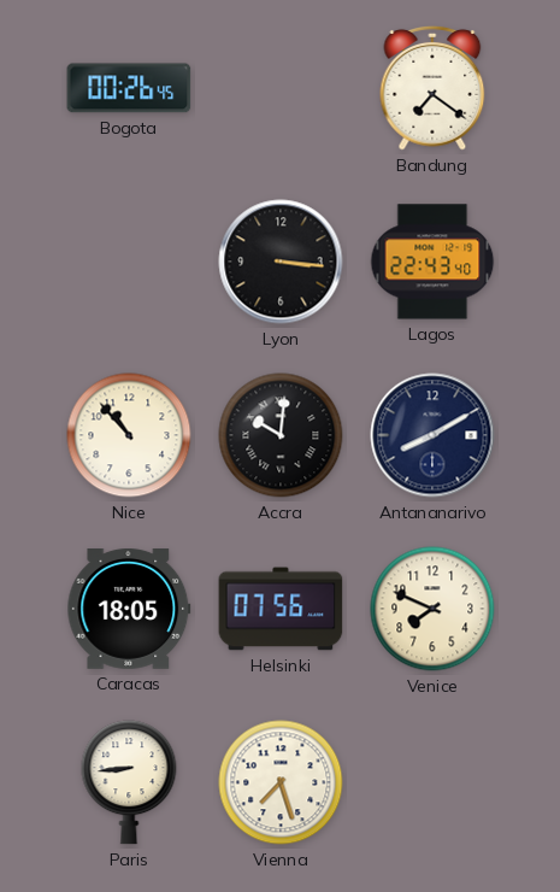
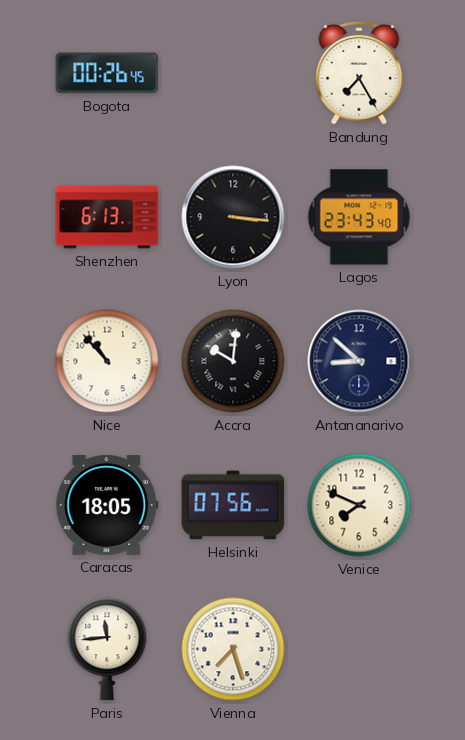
Bandung: 7:21 -> 7:25
Shenzhen: none -> 6:13
Lagos: 22:43 -> 23:43
Antananarivo: 8:10 -> 8:52
Paris: 8:44 -> 11:44
